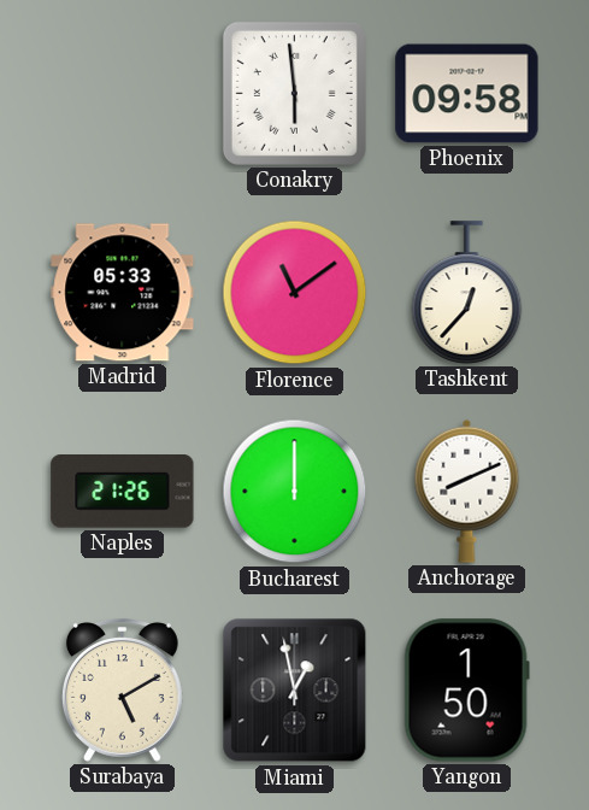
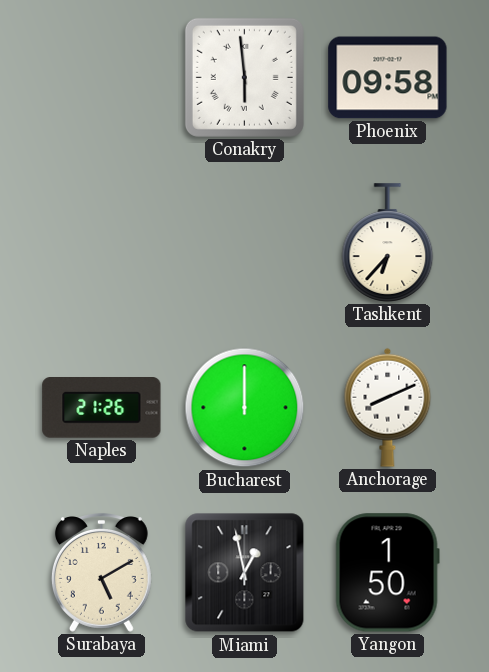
Madrid: 05:33 -> none
Florence: 11:09 -> none
Tashkent: 12:37 -> 6:37
